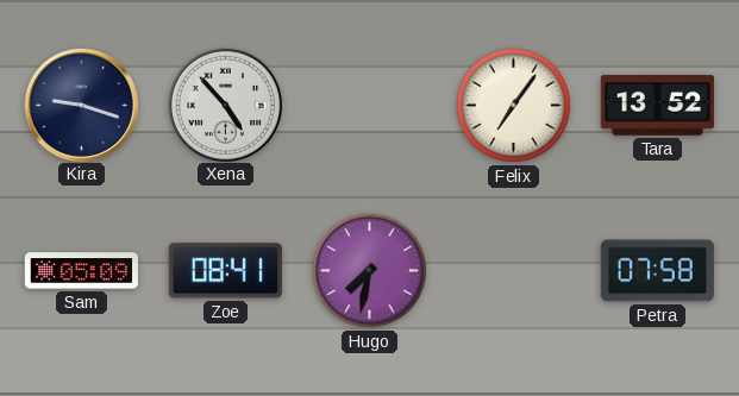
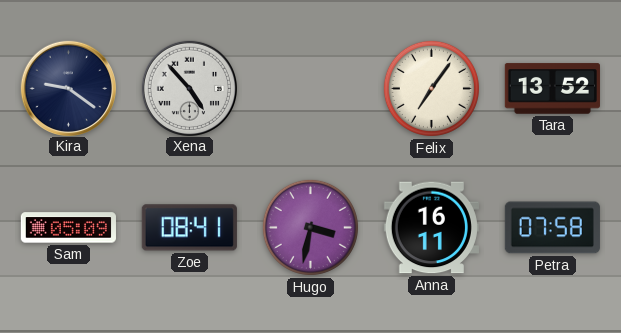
Kira: 9:18 -> 9:21
Hugo: 7:32 -> 3:32
Anna: none -> 16:11
